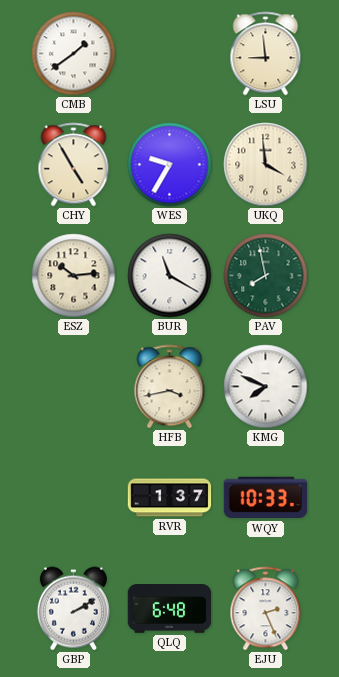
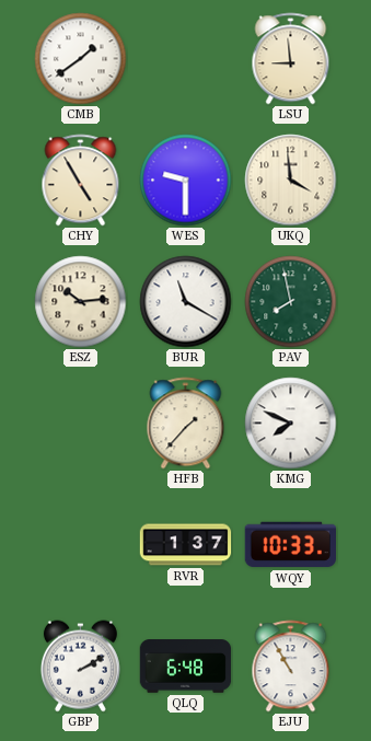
WES: 9:35 -> 9:30
HFB: 3:43 -> 1:37
EJU: 2:26 -> 10:55
